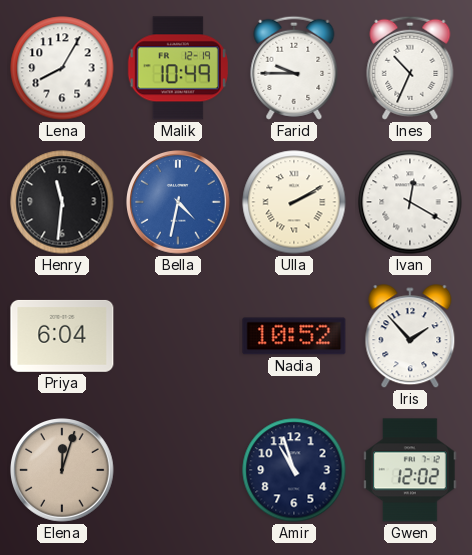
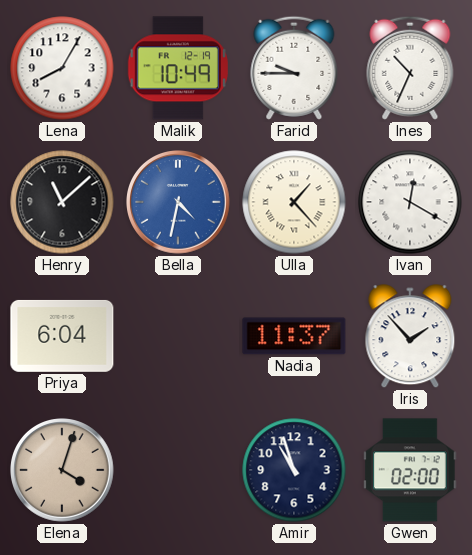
Henry: 11:31 -> 11:08
Ulla: 2:10 -> 1:23
Nadia: 10:52 -> 11:37
Elena: 12:03 -> 4:03
Gwen: 12:02 -> 02:00
